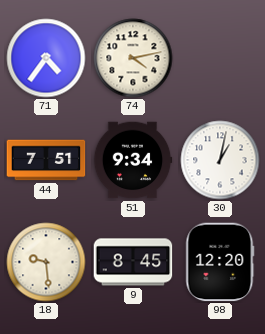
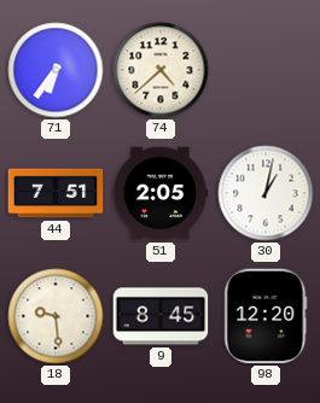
71: 4:36 -> 6:36
74: 4:13 -> 4:38
51: 9:34 -> 2:05
